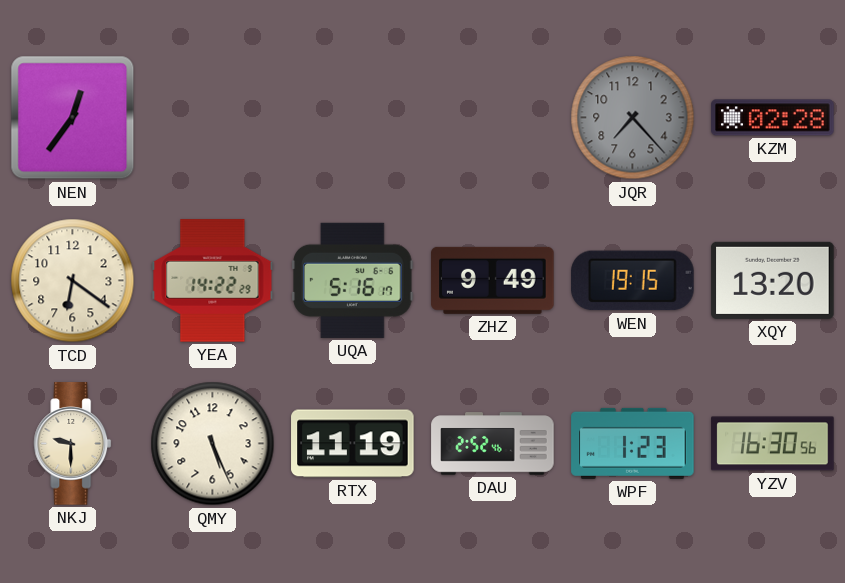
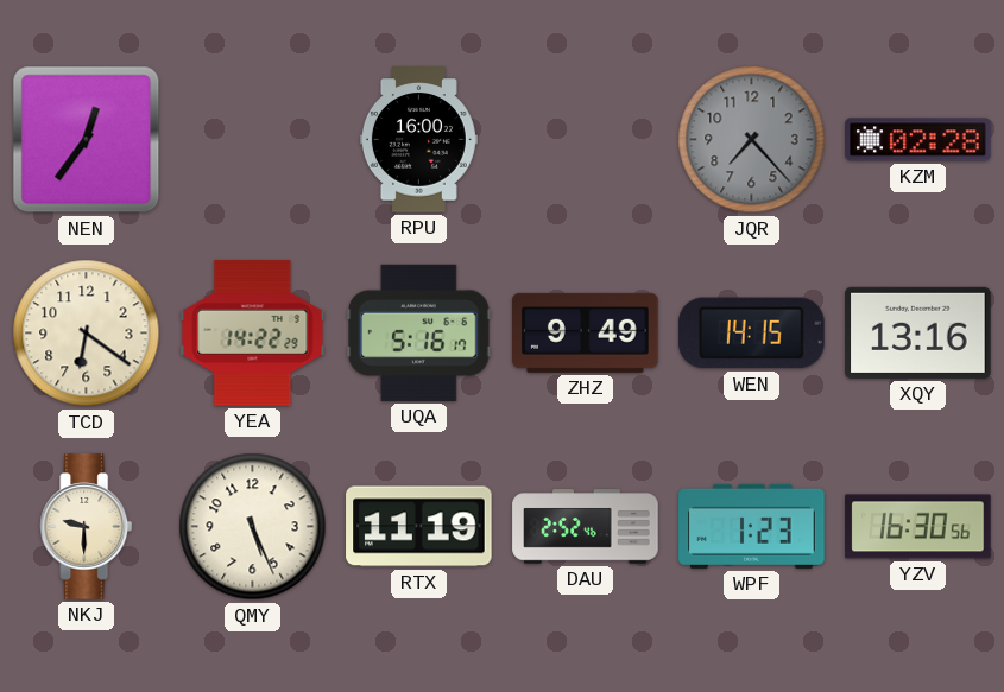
RPU: none -> 16:00
WEN: 19:15 -> 14:15
XQY: 13:20 -> 13:16
